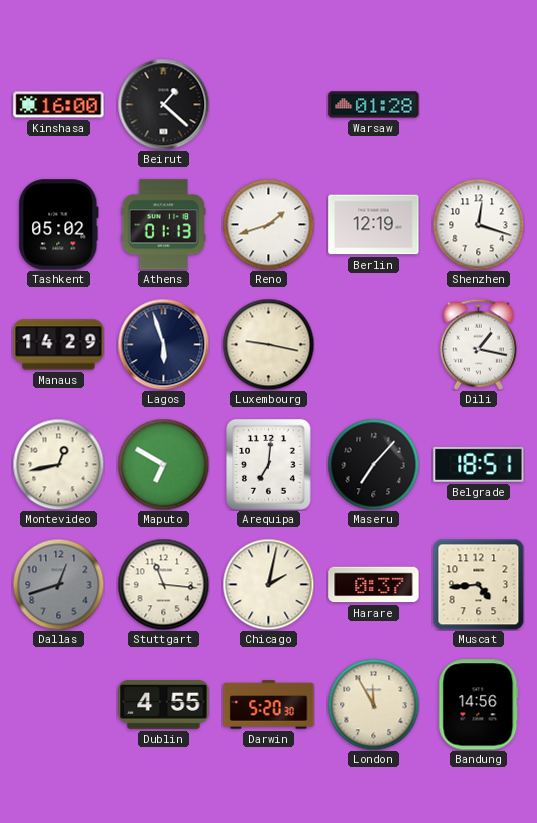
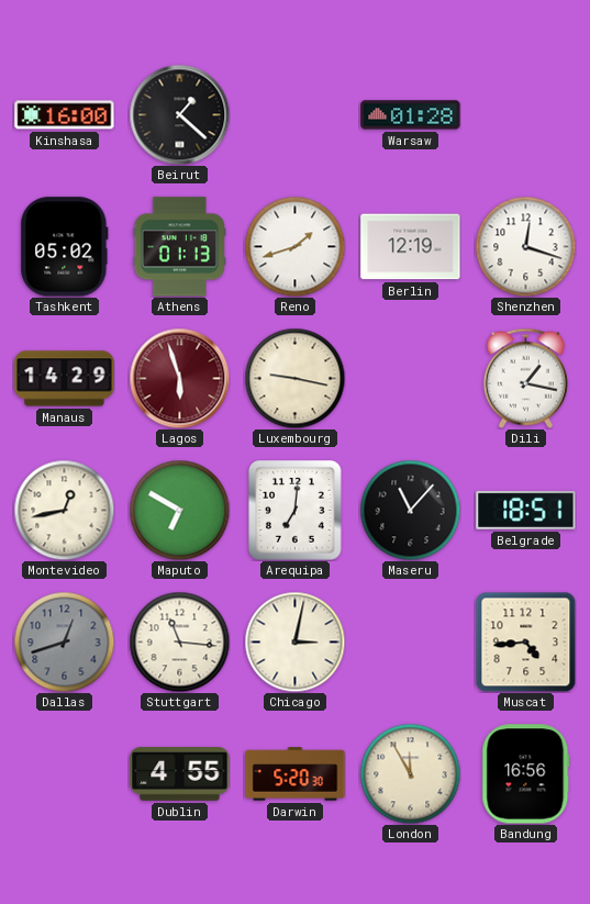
Lagos dial: navy -> burgundy
Maseru: 7:07 -> 11:07
Chicago: 2:02 -> 3:02
Harare: 0:37 -> none
Bandung: 14:56 -> 16:56
